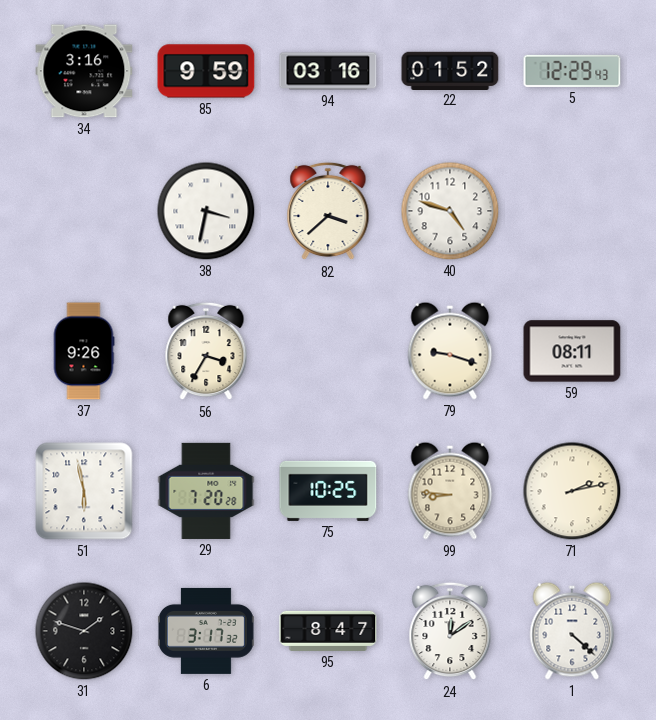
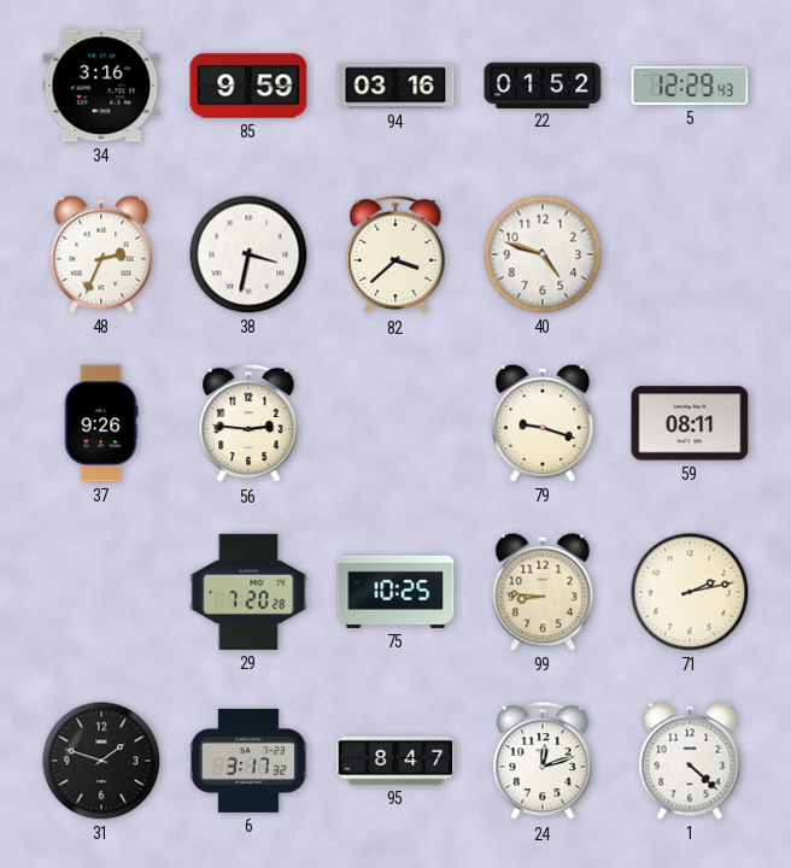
48: none -> 2:34
56: 3:35 -> 2:46
51: 5:58 -> none
24: 12:09 -> 12:12
